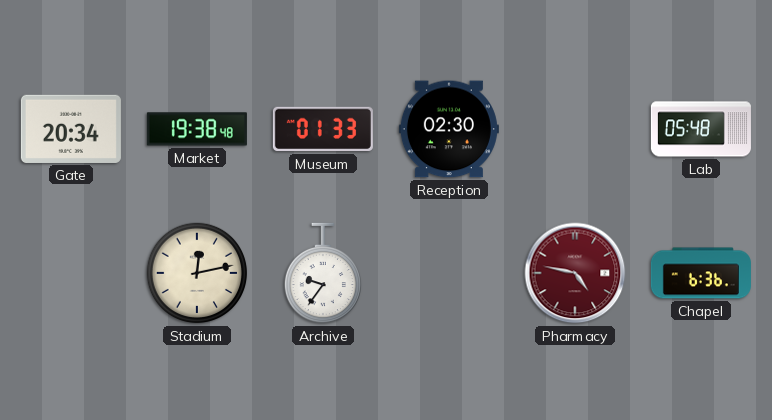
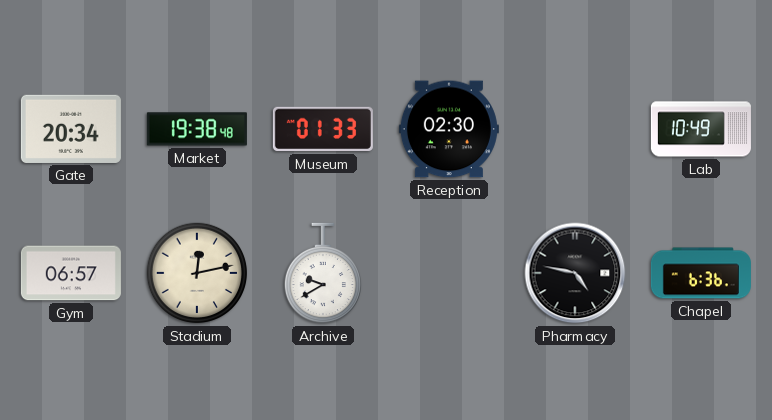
Lab: 05:48 -> 10:49
Gym: none -> 06:57
Archive: 9:36 -> 9:40
Pharmacy dial: burgundy -> black
